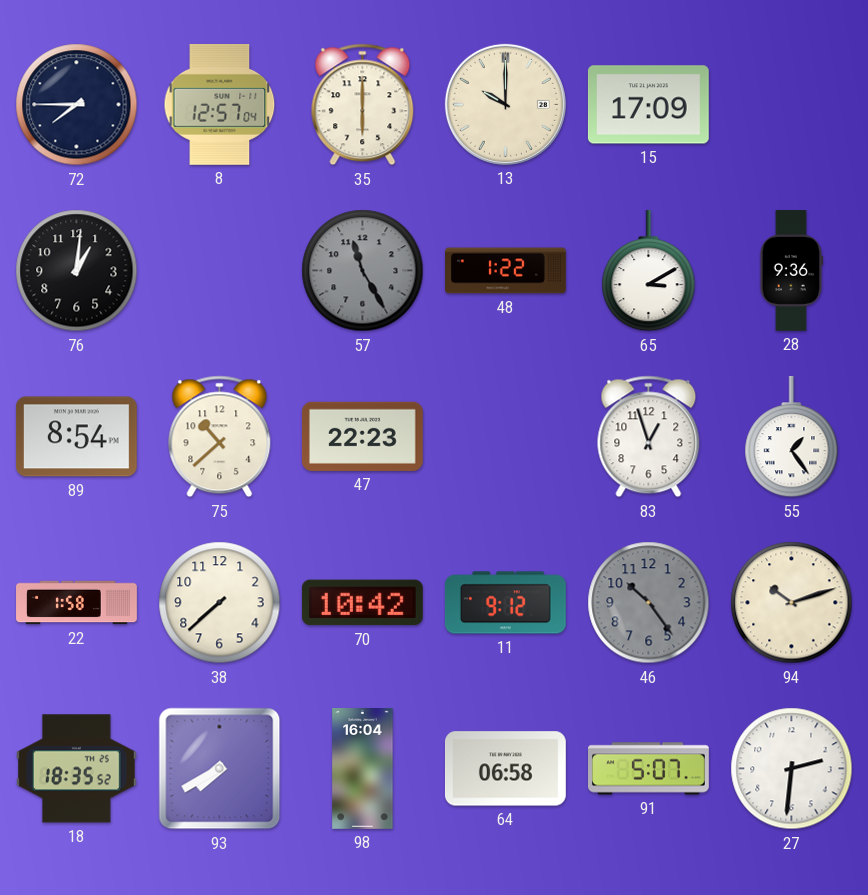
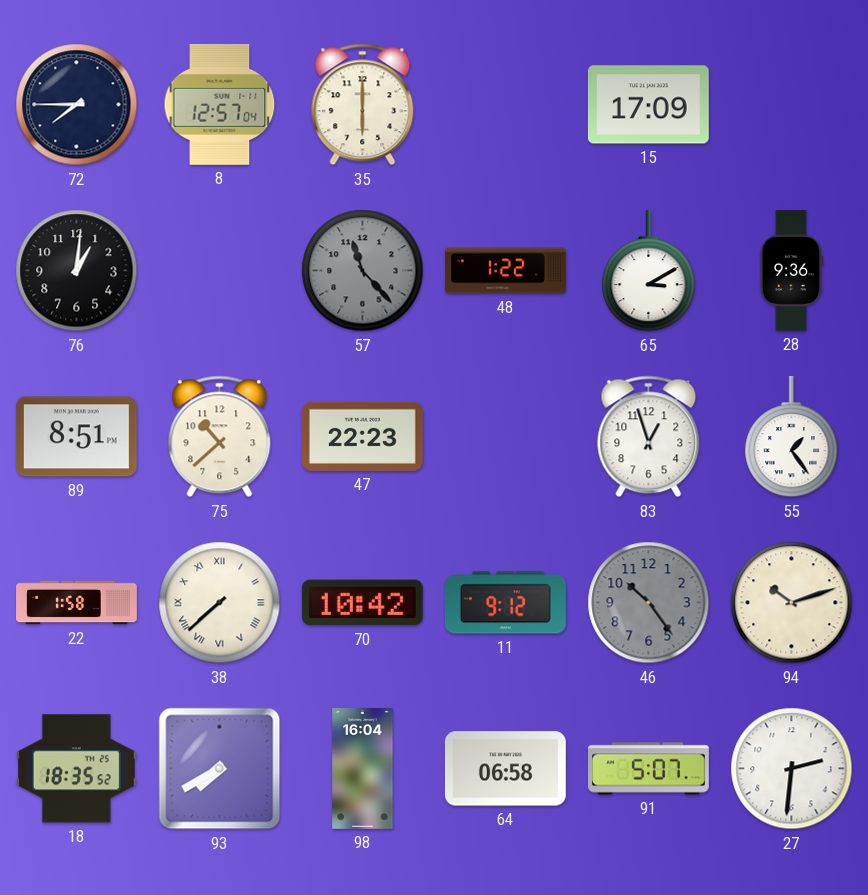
13: 10:00 -> none
57: 11:25 -> 11:23
89: 8:54 -> 8:51
38 numerals: Arabic -> Roman
